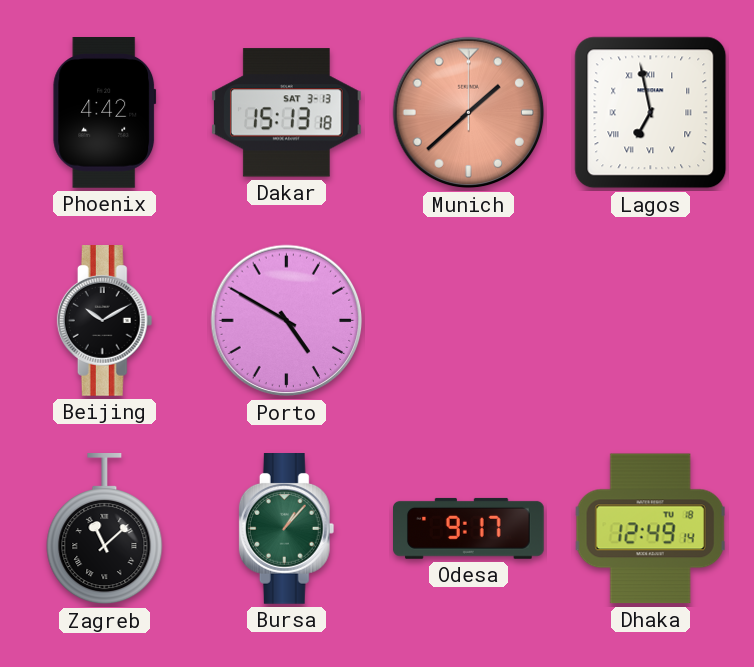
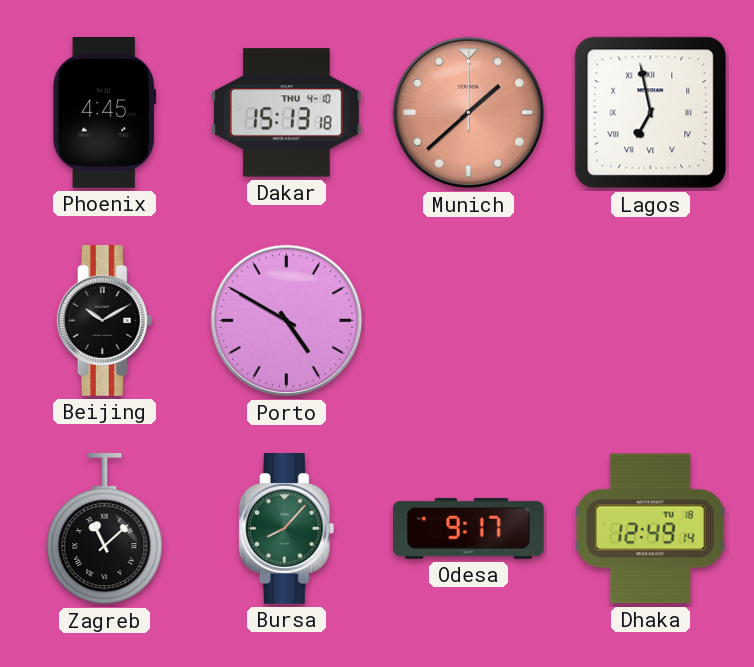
Phoenix: 4:42 -> 4:45
Dakar date: SAT 3-13 -> THU 4-10
Bursa: 1:07 -> 8:07
